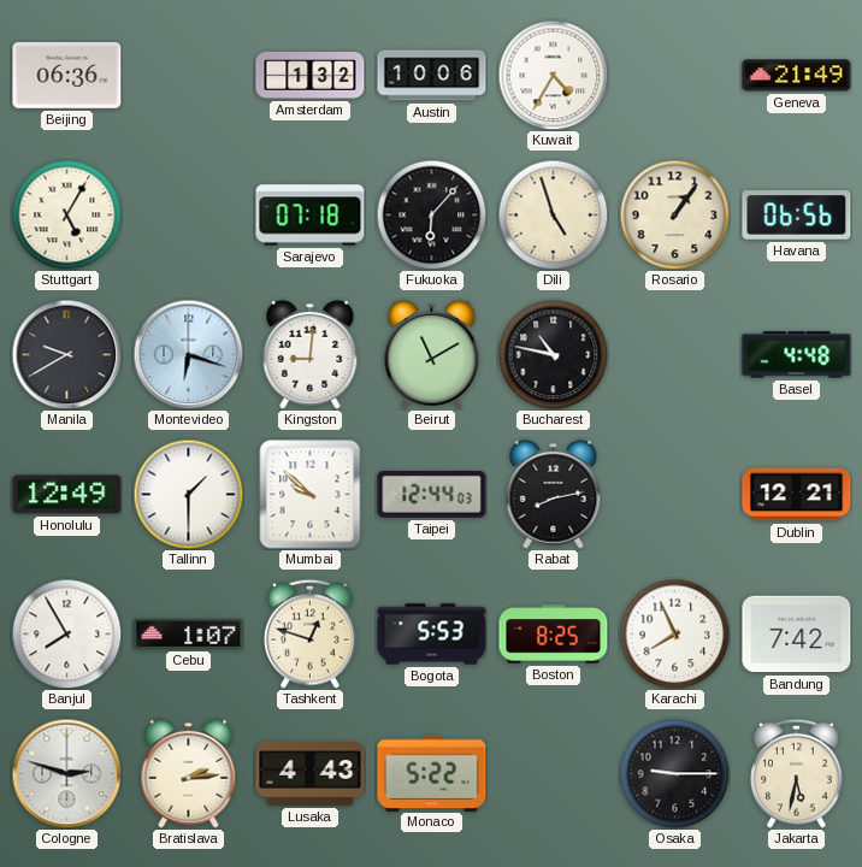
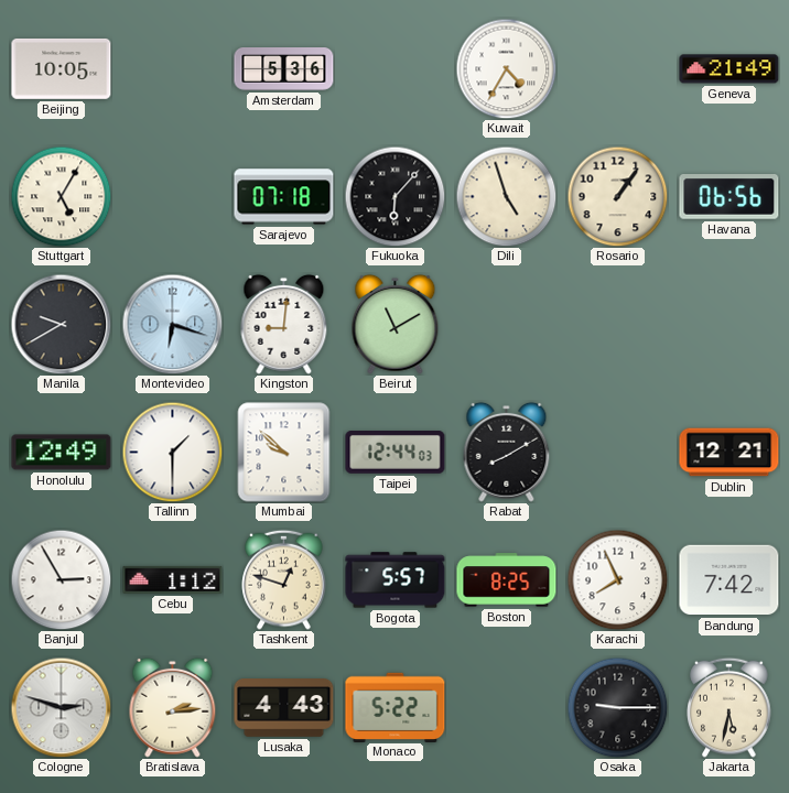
Beijing: 06:36 -> 10:05
Amsterdam: 1:32 -> 5:36
Austin: 10:06 -> none
Bucharest: 10:47 -> none
Basel: 4:48 -> none
Rabat: 8:13 -> 8:10
Banjul: 7:55 -> 2:55
Cebu: 1:07 -> 1:12
Bogota: 5:53 -> 5:57
